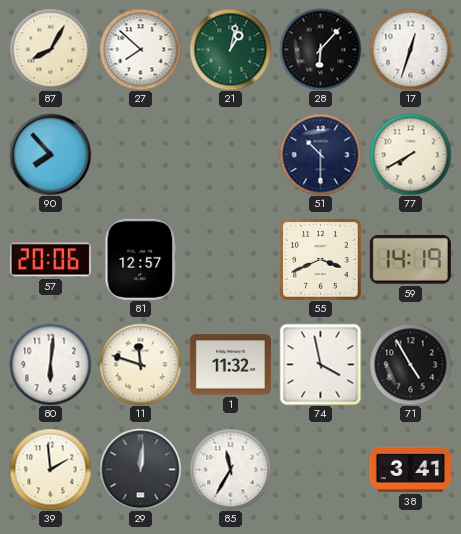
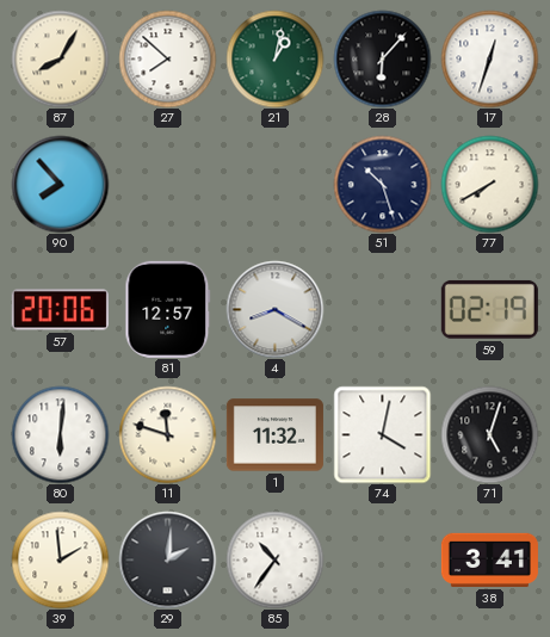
51: 10:30 -> 10:27
4: none -> 8:20
55: 3:41 -> none
59: 14:19 -> 02:19
74: 3:58 -> 4:02
71: 4:55 -> 5:03
29: 12:01 -> 2:01
85: 11:35 -> 10:36
